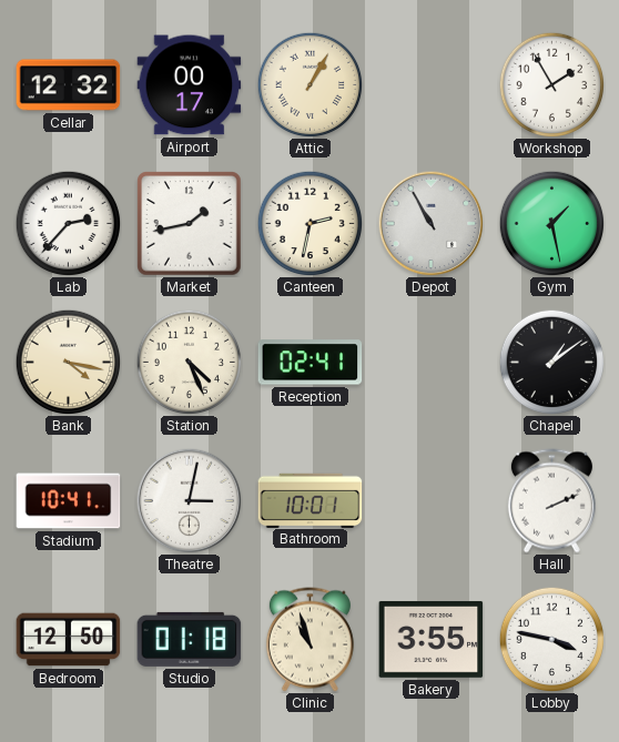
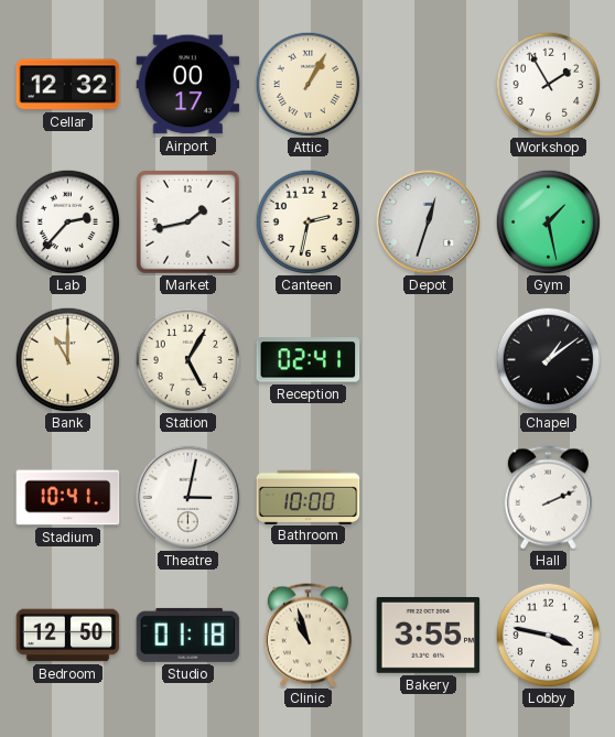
Depot: 10:55 -> 12:33
Bank: 4:17 -> 11:00
Station: 4:26 -> 5:05
Bathroom: 10:01 -> 10:00
